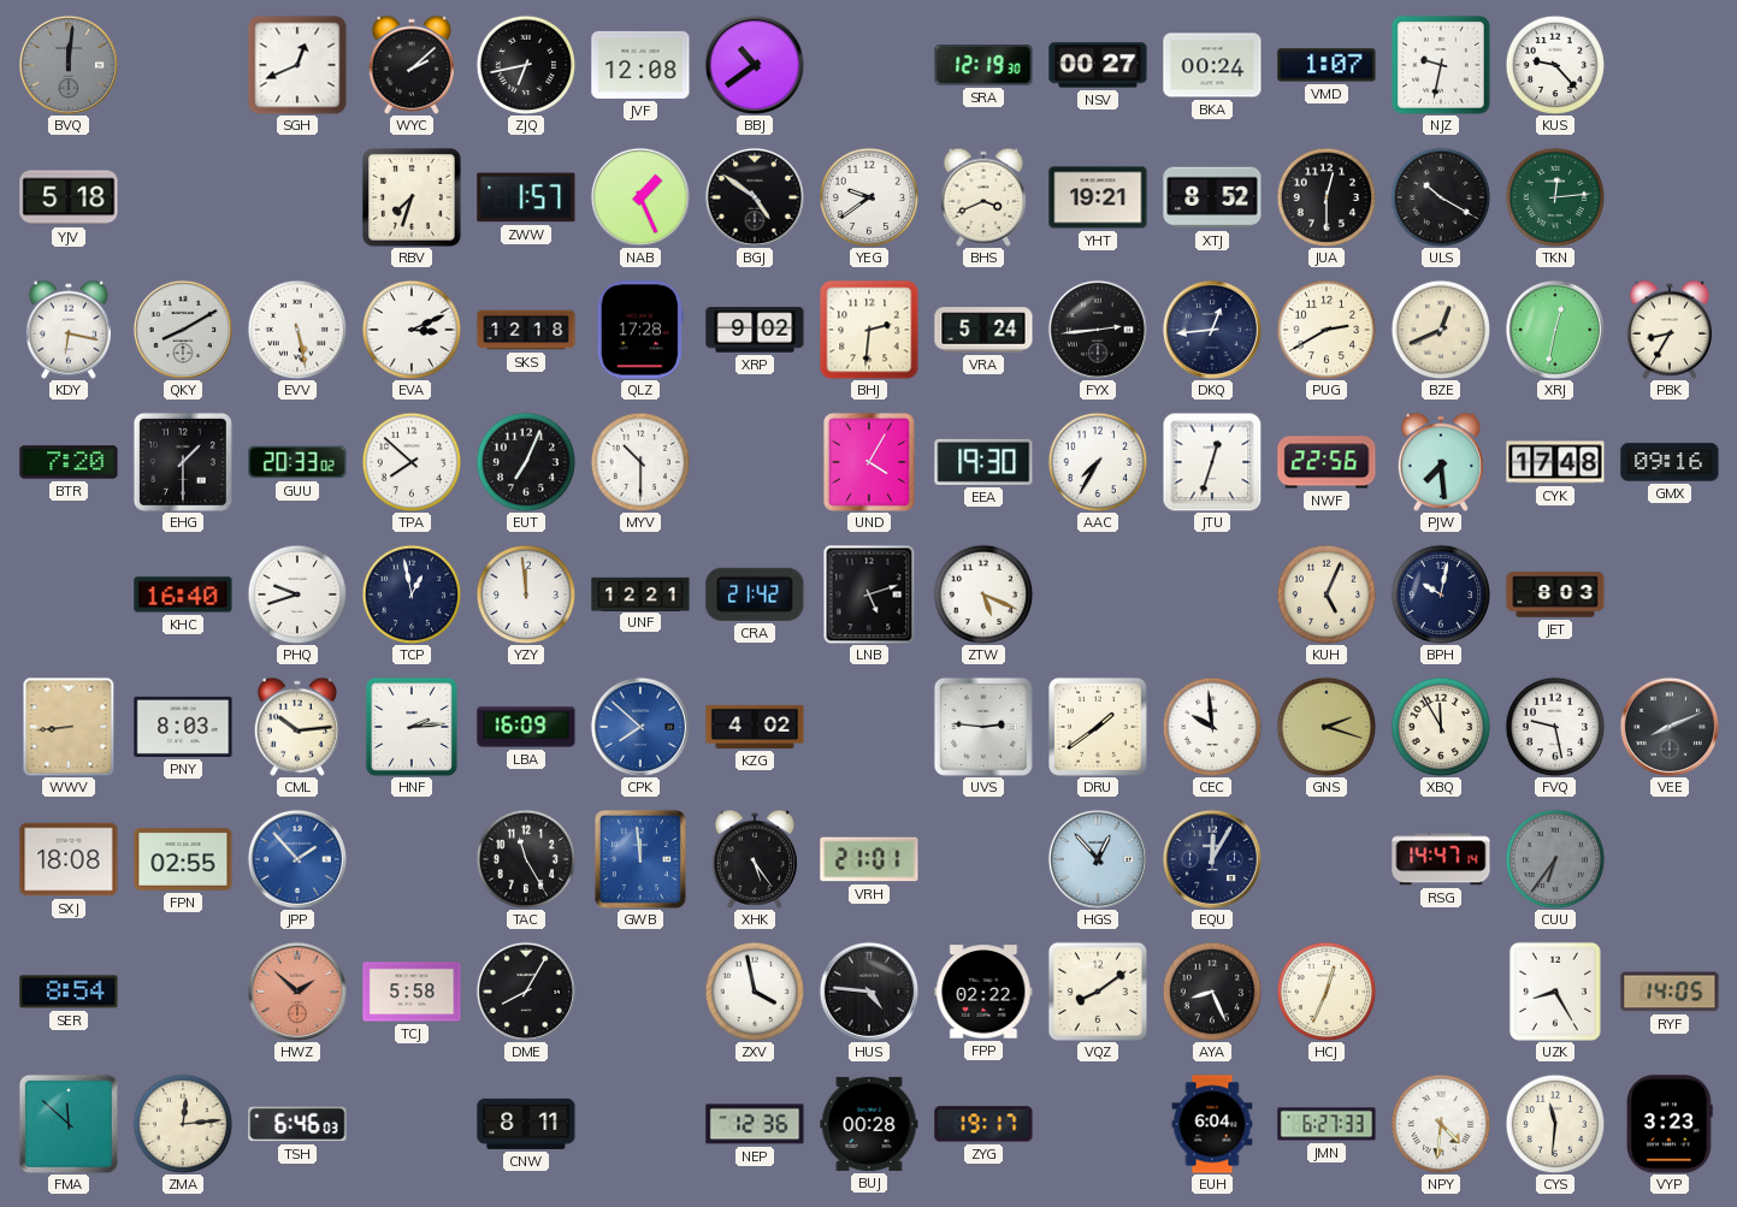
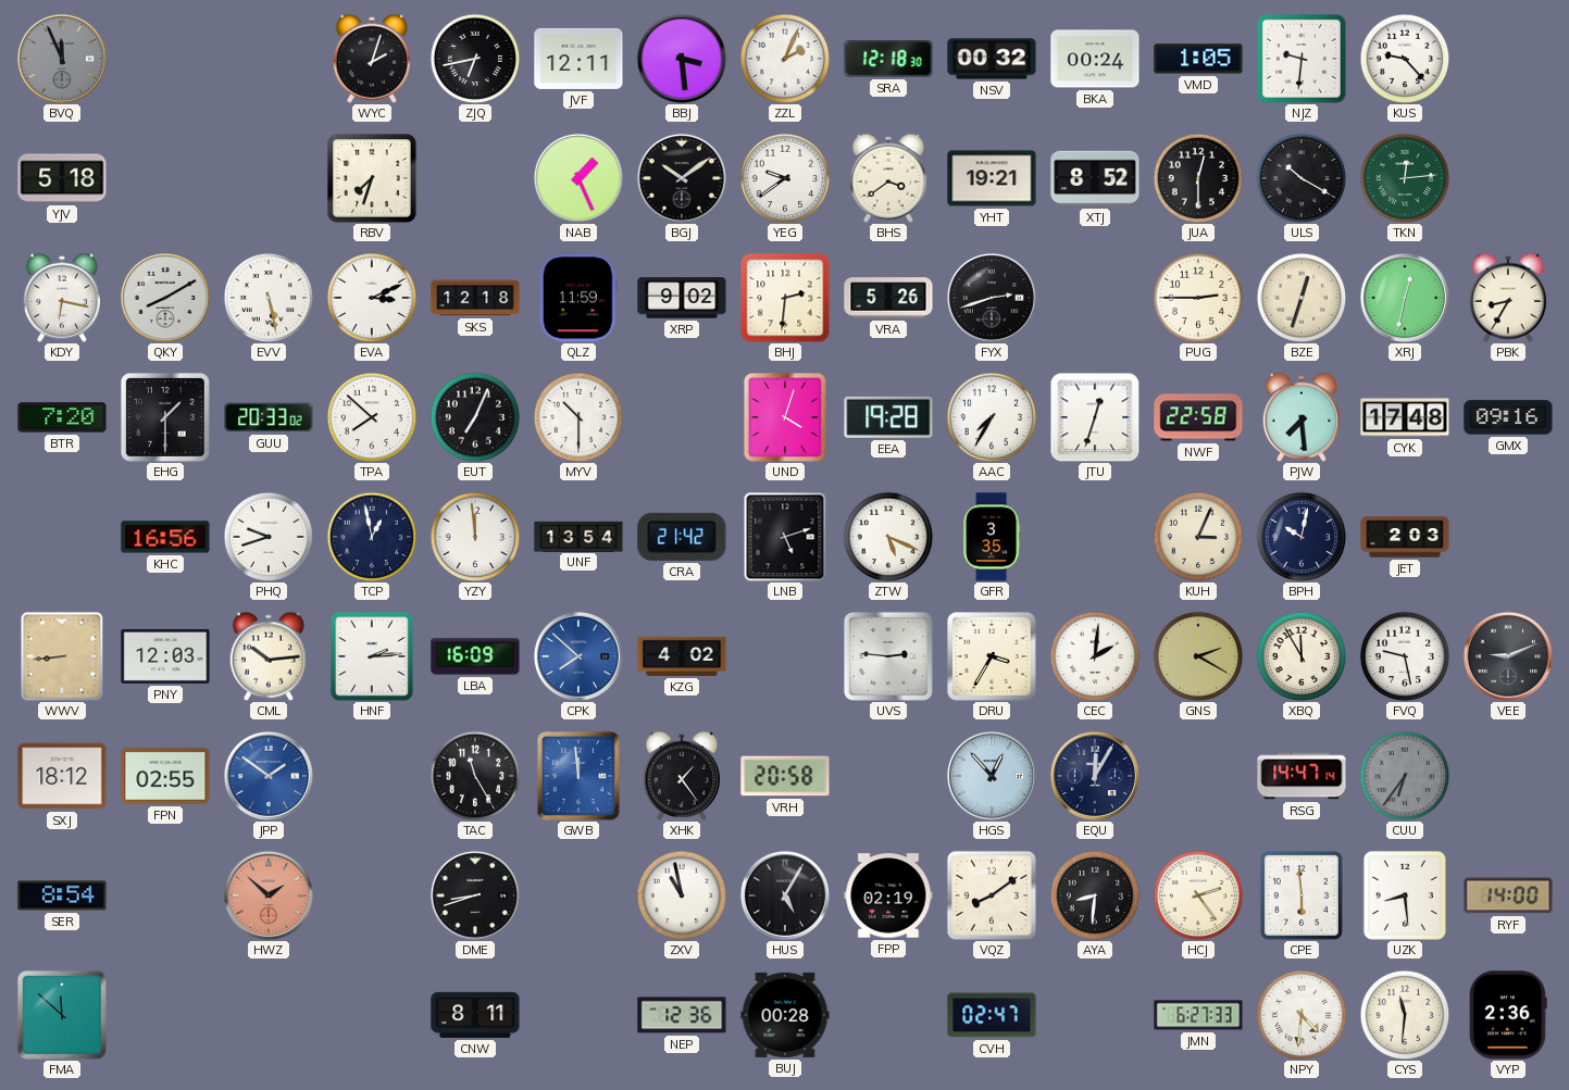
BVQ: 12:01 -> 11:56
SGH: 12:41 -> none
WYC: 2:08 -> 2:03
JVF: 12:08 -> 12:11
BBJ: 10:39 -> 3:29
ZZL: none -> 2:04
SRA: 12:19 -> 12:18
NSV: 00:27 -> 00:32
VMD: 1:07 -> 1:05
NJZ: 9:32 -> 9:31
ZWW: 1:57 -> none
BGJ: 4:51 -> 10:09
BHS: 3:41 -> 3:39
QLZ: 17:28 -> 11:59
VRA: 5:24 -> 5:26
FYX: 2:44 -> 2:42
DKQ: 12:44 -> none
PUG: 2:40 -> 2:45
BZE: 12:41 -> 12:33
UND: 4:05 -> 4:03
EEA: 19:30 -> 19:28
NWF: 22:56 -> 22:58
KHC: 16:40 -> 16:56
UNF: 12:21 -> 13:54
GFR: none -> 3:35
KUH: 5:04 -> 3:04
JET: 8:03 -> 2:03
PNY: 8:03 -> 12:03
DRU: 1:39 -> 3:35
CEC: 9:59 -> 2:01
GNS: 2:18 -> 2:20
VEE: 8:11 -> 9:11
SXJ: 18:08 -> 18:12
JPP: 1:53 -> 1:51
XHK: 5:24 -> 1:24
VRH: 21:01 -> 20:58
TCJ: 5:58 -> none
DME: 8:05 -> 8:42
ZXV: 3:58 -> 10:58
HUS: 4:46 -> 5:05
FPP: 02:22 -> 02:19
AYA: 8:26 -> 8:31
HCJ: 12:34 -> 2:24
CPE: none -> 5:59
UZK: 8:25 -> 8:29
RYF: 14:05 -> 14:00
ZMA: 12:14 -> none
TSH: 6:46 -> none
ZYG: 19:17 -> none
CVH: none -> 02:47
EUH: 6:04 -> none
VYP: 3:23 -> 2:36
